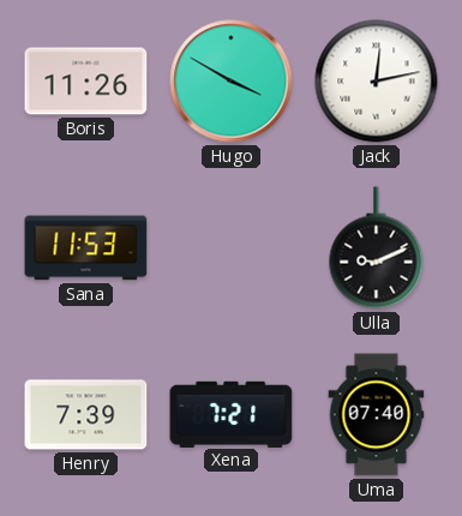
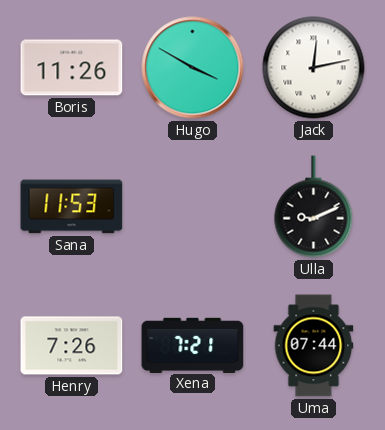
Henry: 7:39 -> 7:26
Uma: 07:40 -> 07:44
